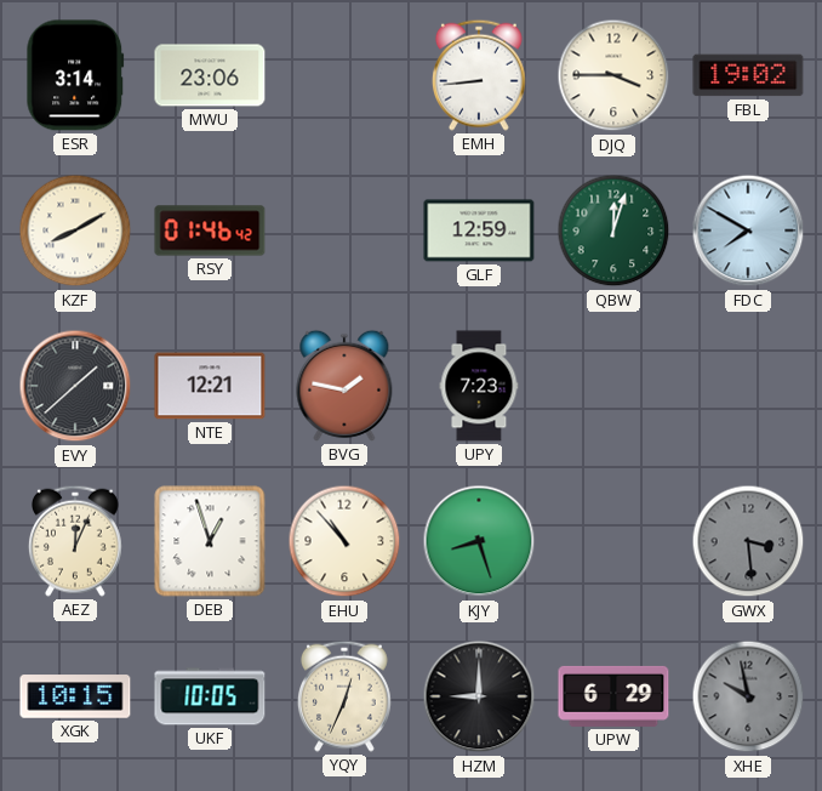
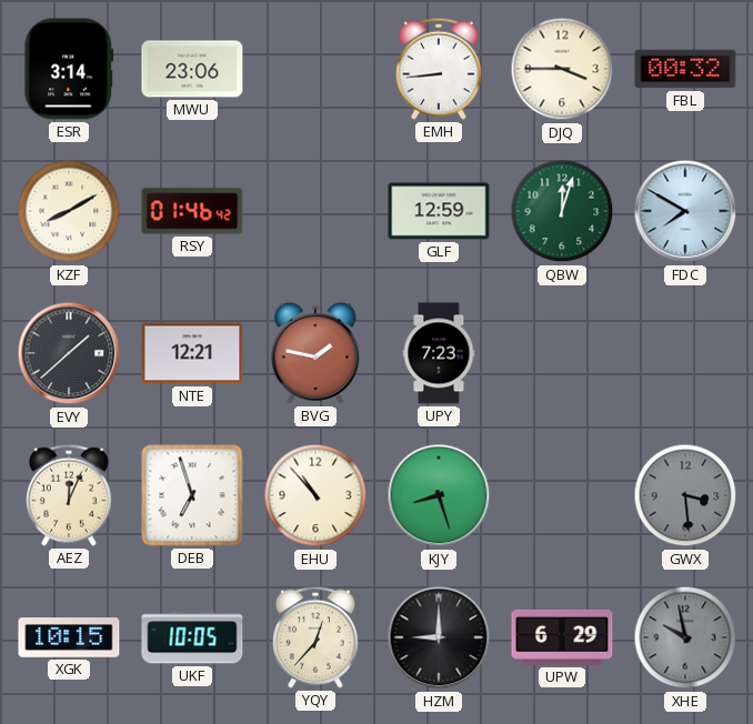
FBL: 19:02 -> 00:32
DEB: 12:57 -> 6:57
YQY: 12:34 -> 12:37
